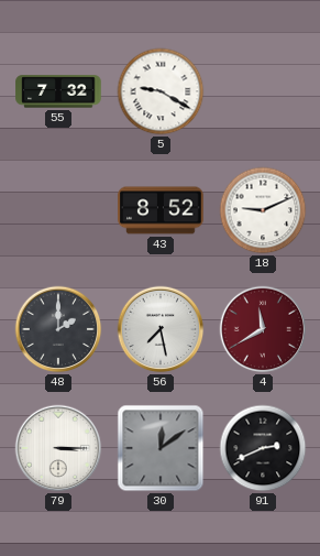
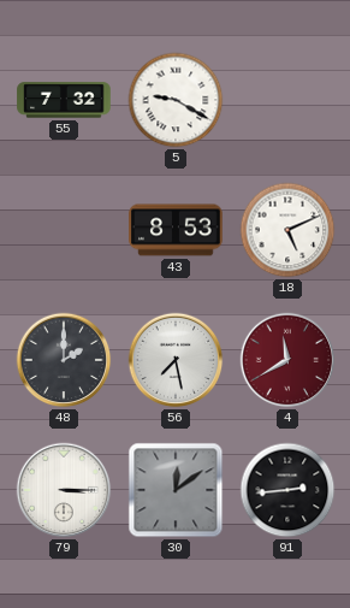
43: 8:52 -> 8:53
18: 9:11 -> 5:11
91: 2:41 -> 2:44
